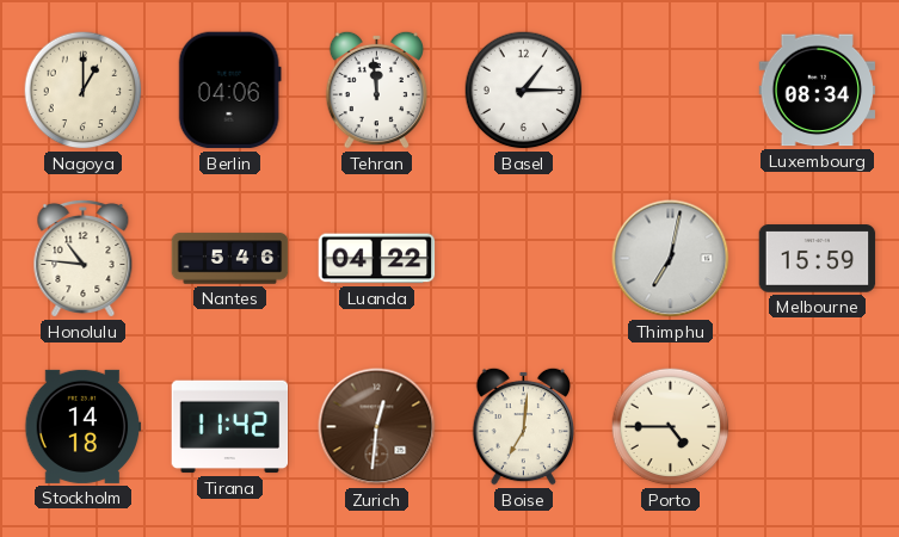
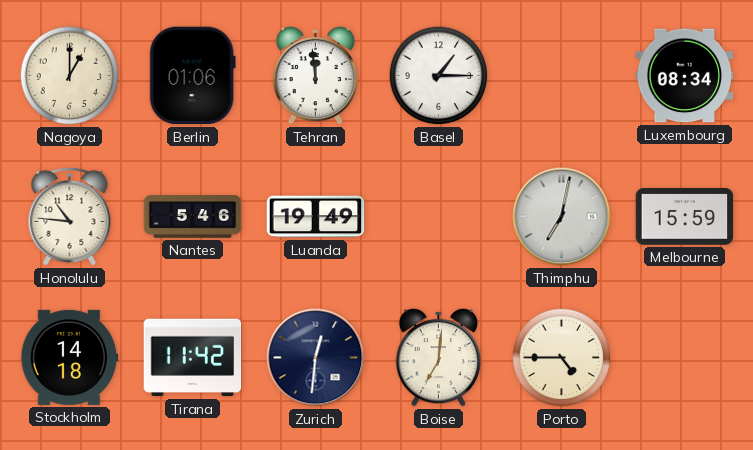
Berlin: 04:06 -> 01:06
Luanda: 04:22 -> 19:49
Zurich dial: brown -> navy
